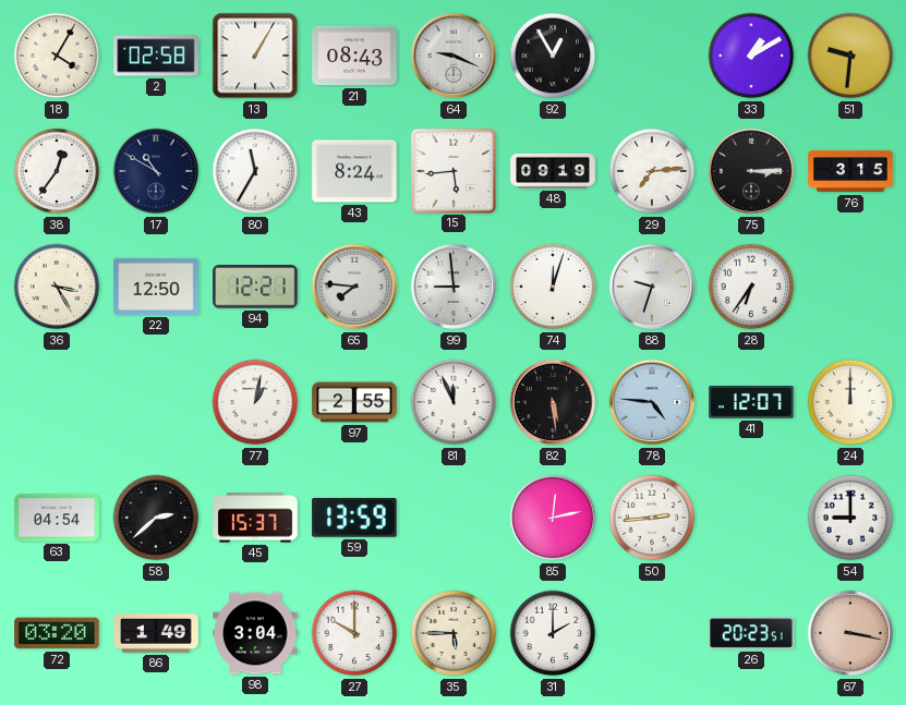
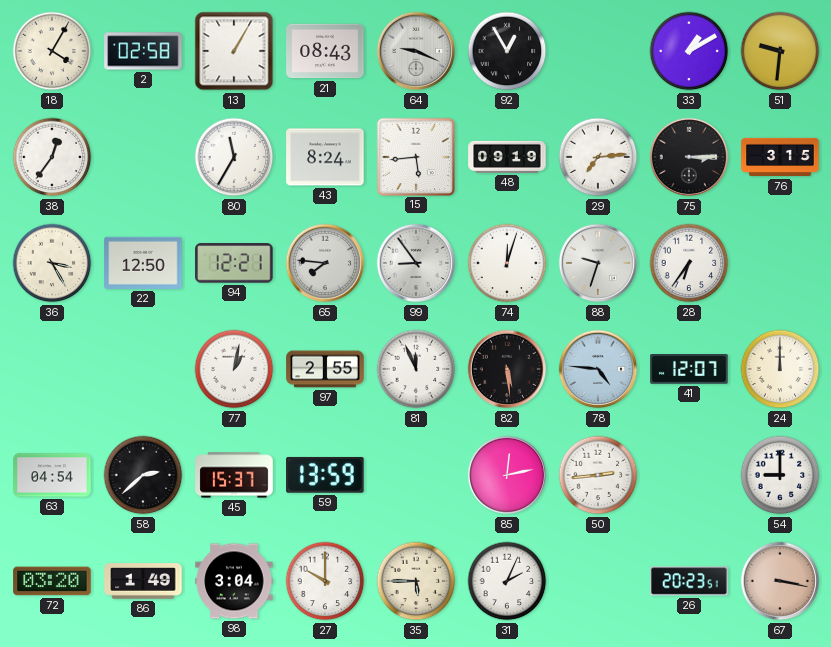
17: 10:50 -> none
99: 8:59 -> 8:54
31: 2:00 -> 2:04
